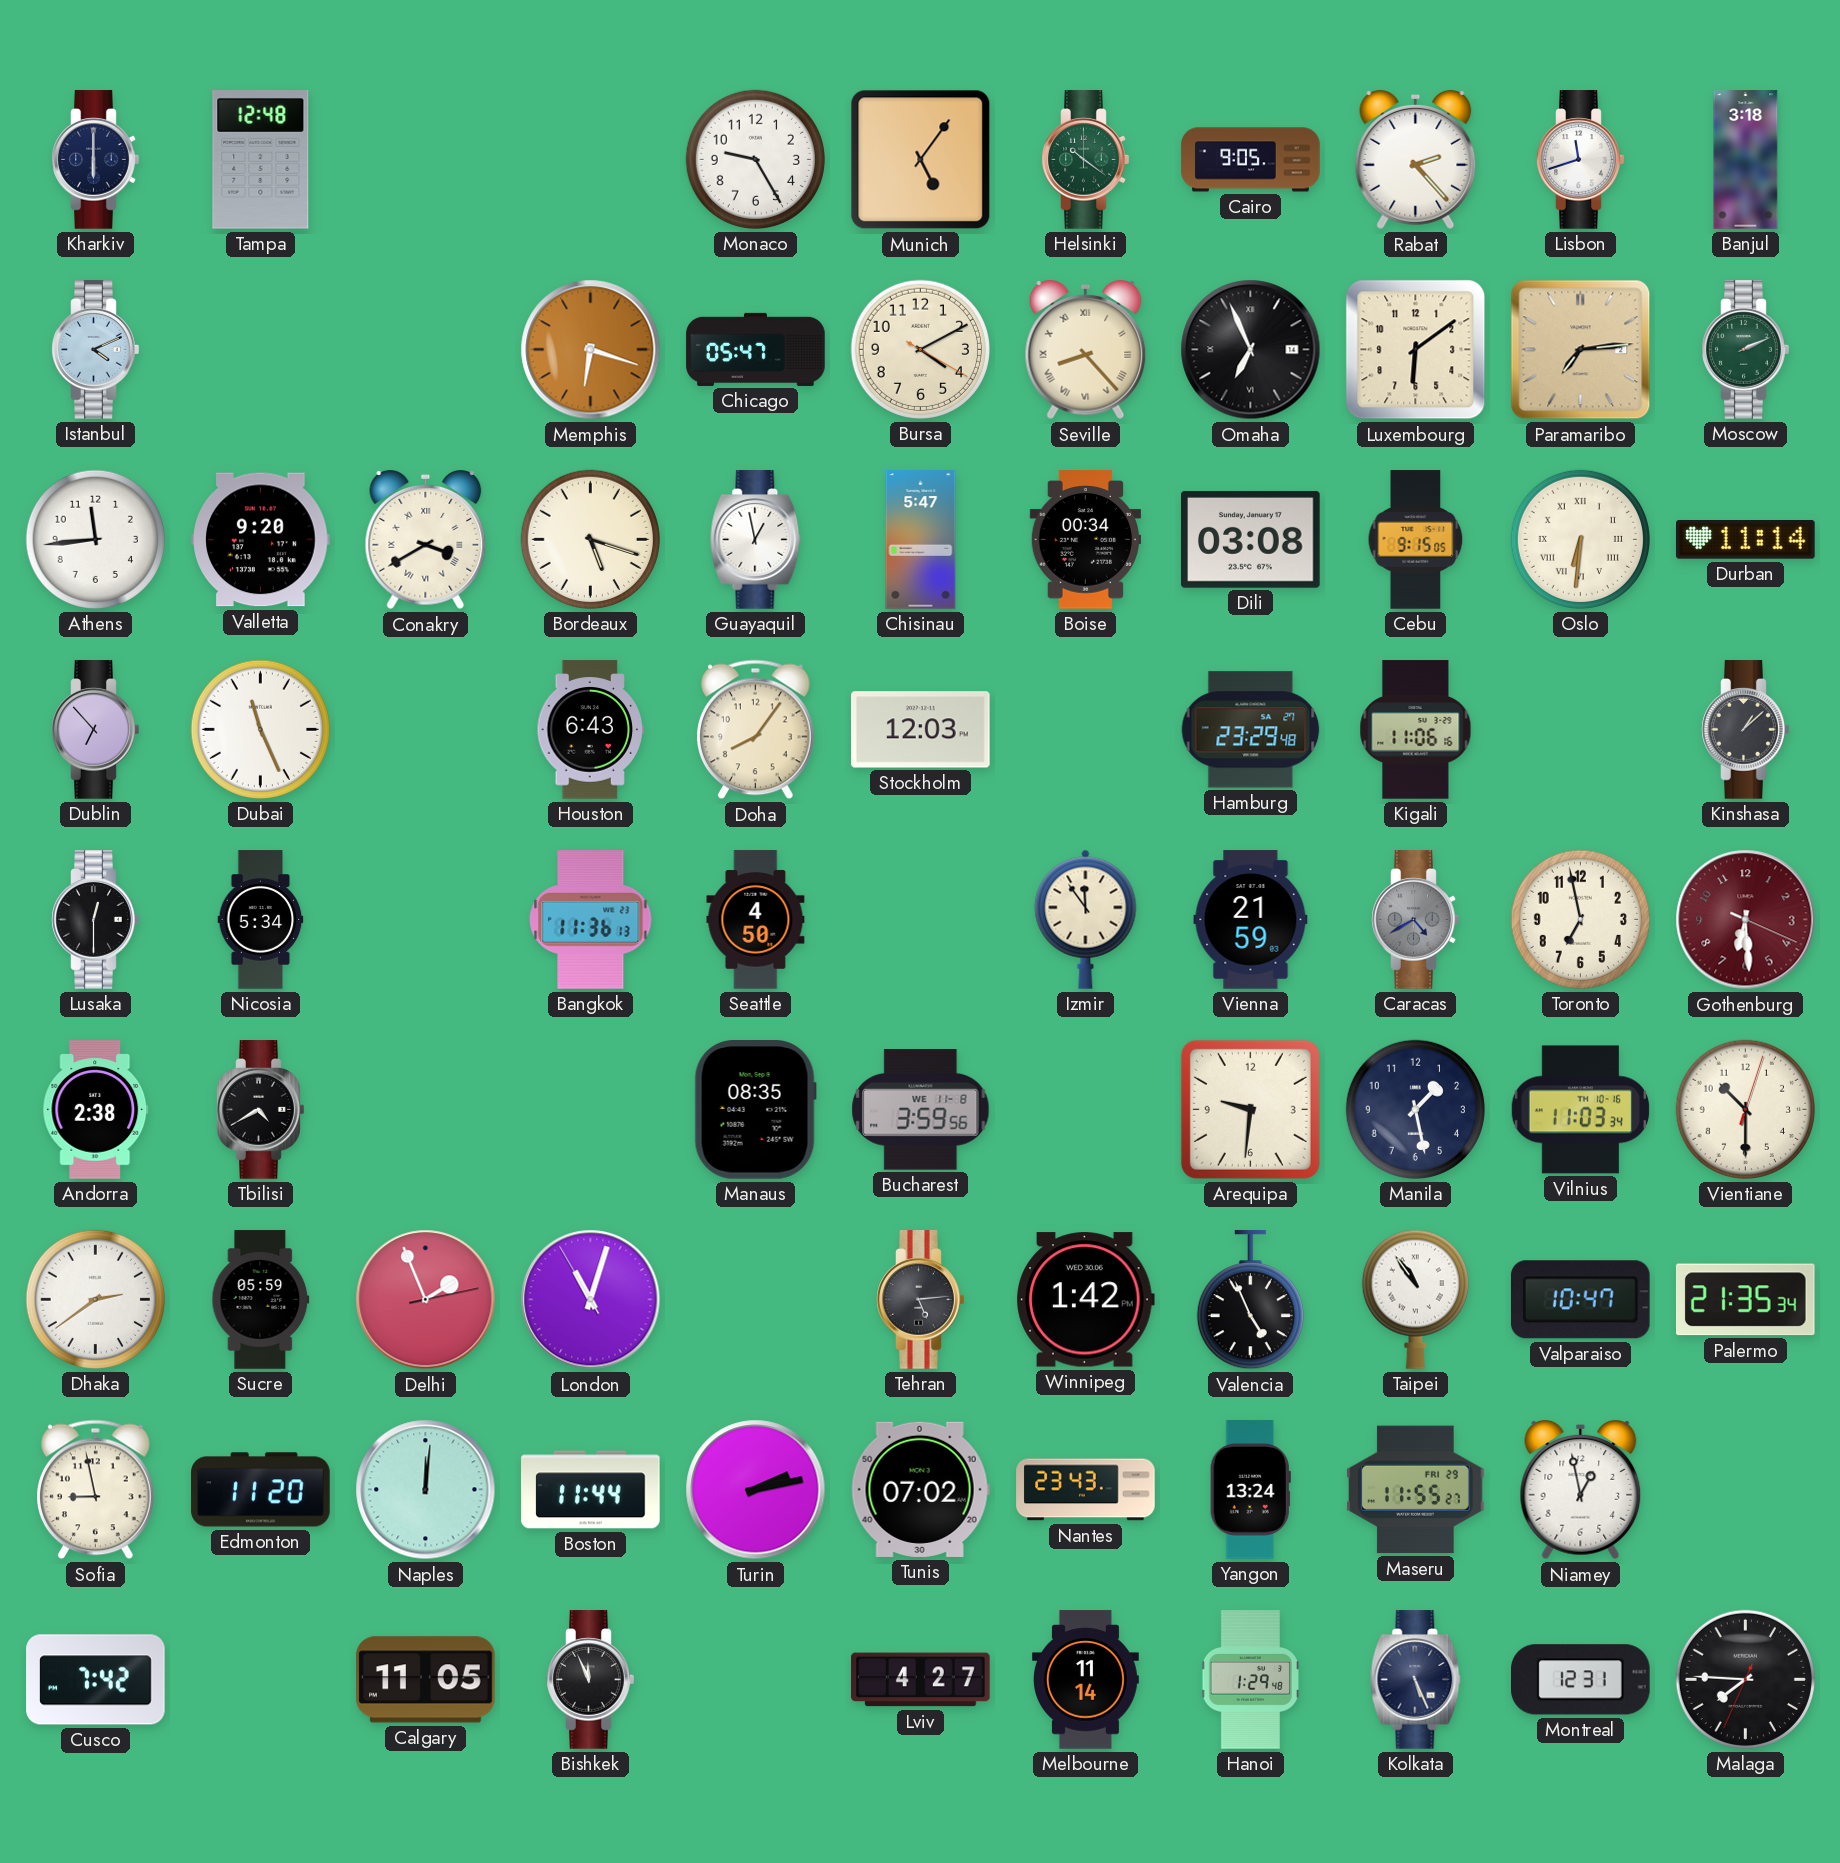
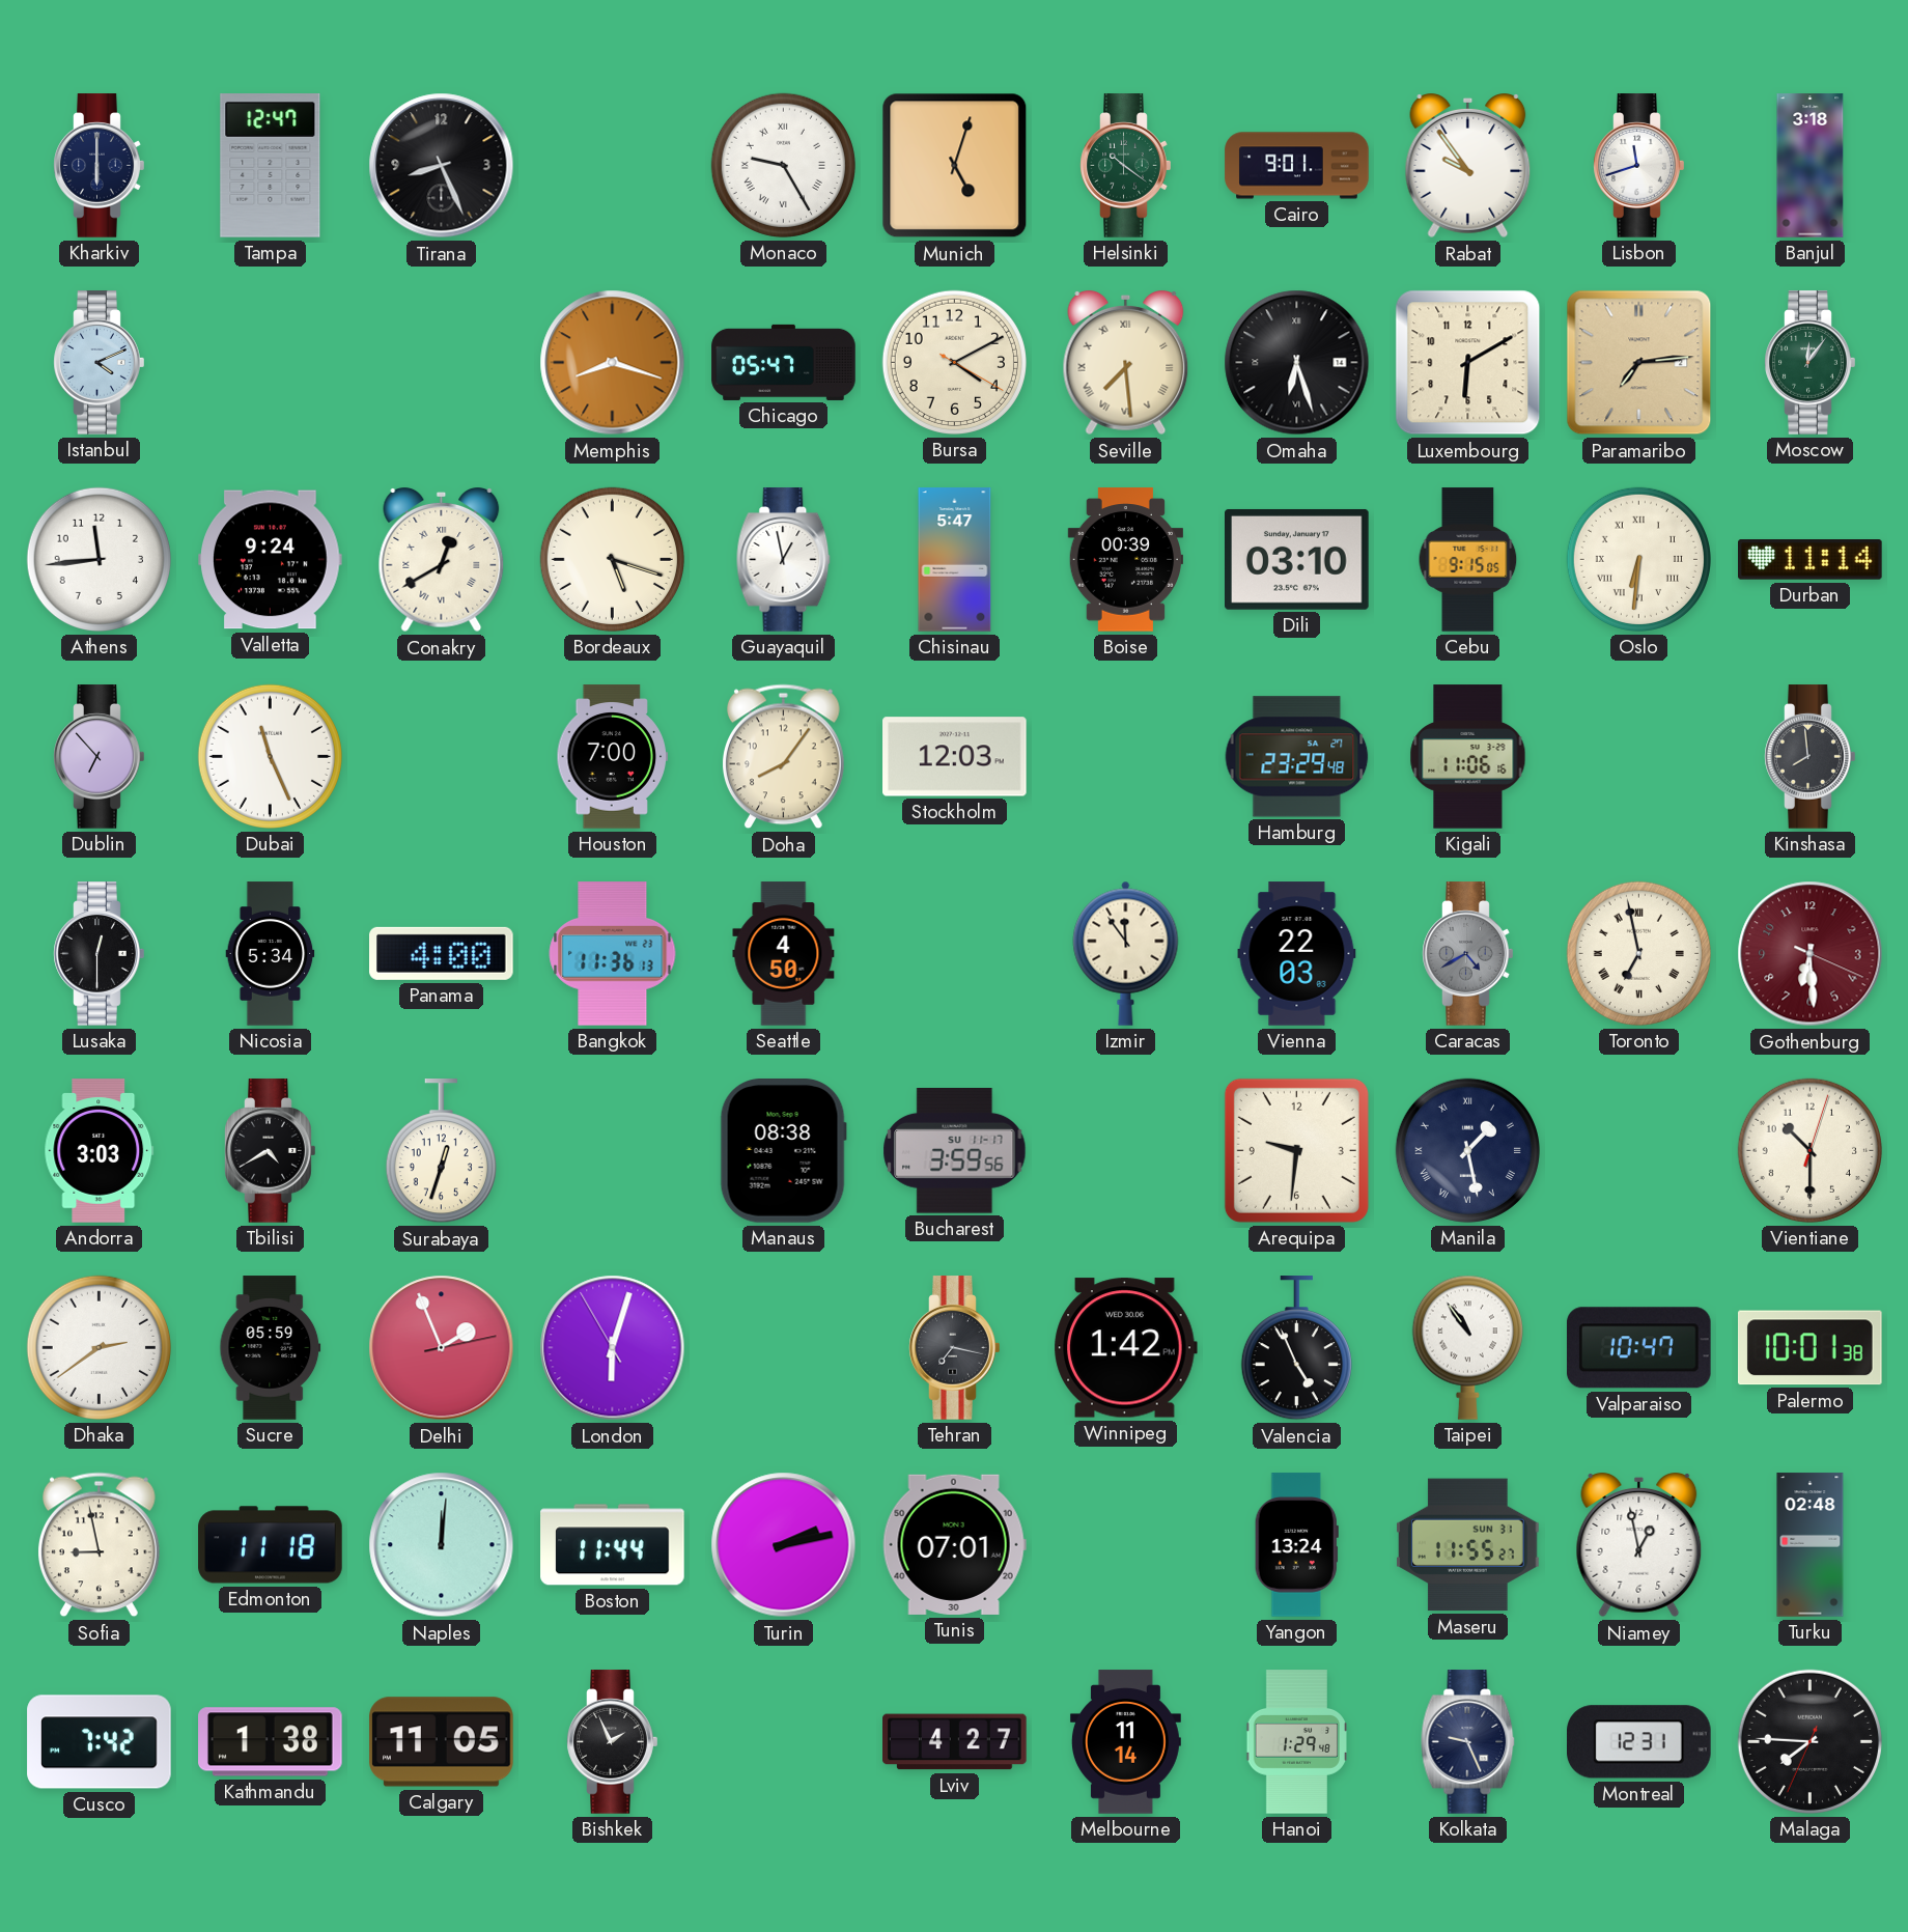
Tampa: 12:48 -> 12:47
Tirana: none -> 8:26
Monaco numerals: Arabic -> Roman
Munich: 5:06 -> 5:03
Cairo: 9:05 -> 9:01
Rabat: 2:23 -> 9:54
Memphis: 6:18 -> 8:18
Seville: 8:23 -> 7:29
Omaha: 6:56 -> 6:27
Luxembourg: 6:09 -> 6:10
Moscow: 2:11 -> 12:06
Valletta: 9:20 -> 9:24
Conakry: 3:40 -> 12:40
Boise: 00:34 -> 00:39
Dili: 03:08 -> 03:10
Houston: 6:43 -> 7:00
Kinshasa: 1:08 -> 7:59
Panama: none -> 4:00
Vienna: 21:59 -> 22:03
Toronto numerals: Arabic -> Roman
Andorra: 2:38 -> 3:03
Surabaya: none -> 12:33
Manaus: 08:35 -> 08:38
Bucharest date: WE 11-8 -> SU 11-17
Manila numerals: Arabic -> Roman
Vilnius: 11:03 -> none
London: 11:02 -> 6:02
Tehran: 5:14 -> 7:17
Palermo: 21:35 -> 10:01
Edmonton: 11:20 -> 11:18
Tunis: 07:02 -> 07:01
Nantes: 23:43 -> none
Maseru date: FRI 29 -> SUN 31
Turku: none -> 02:48
Kathmandu: none -> 1:38
Bishkek: 11:56 -> 1:56
Kolkata: 5:26 -> 9:26
